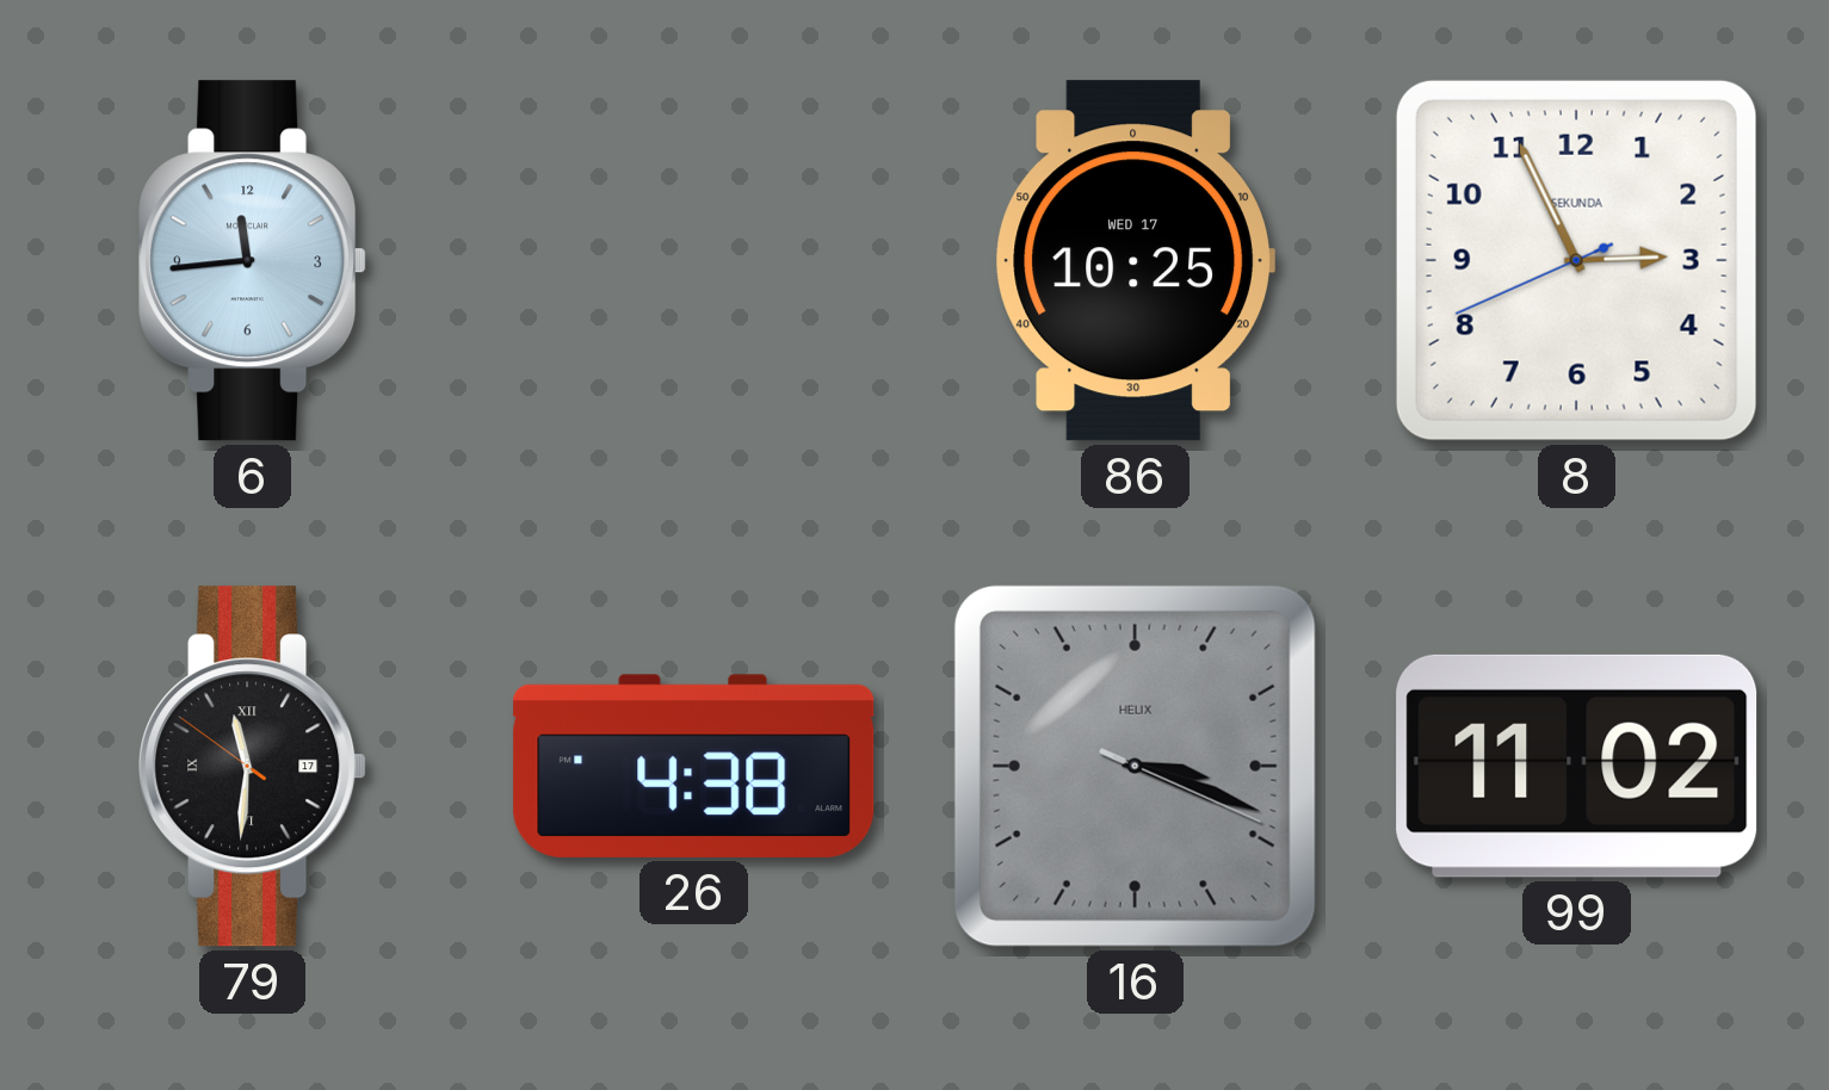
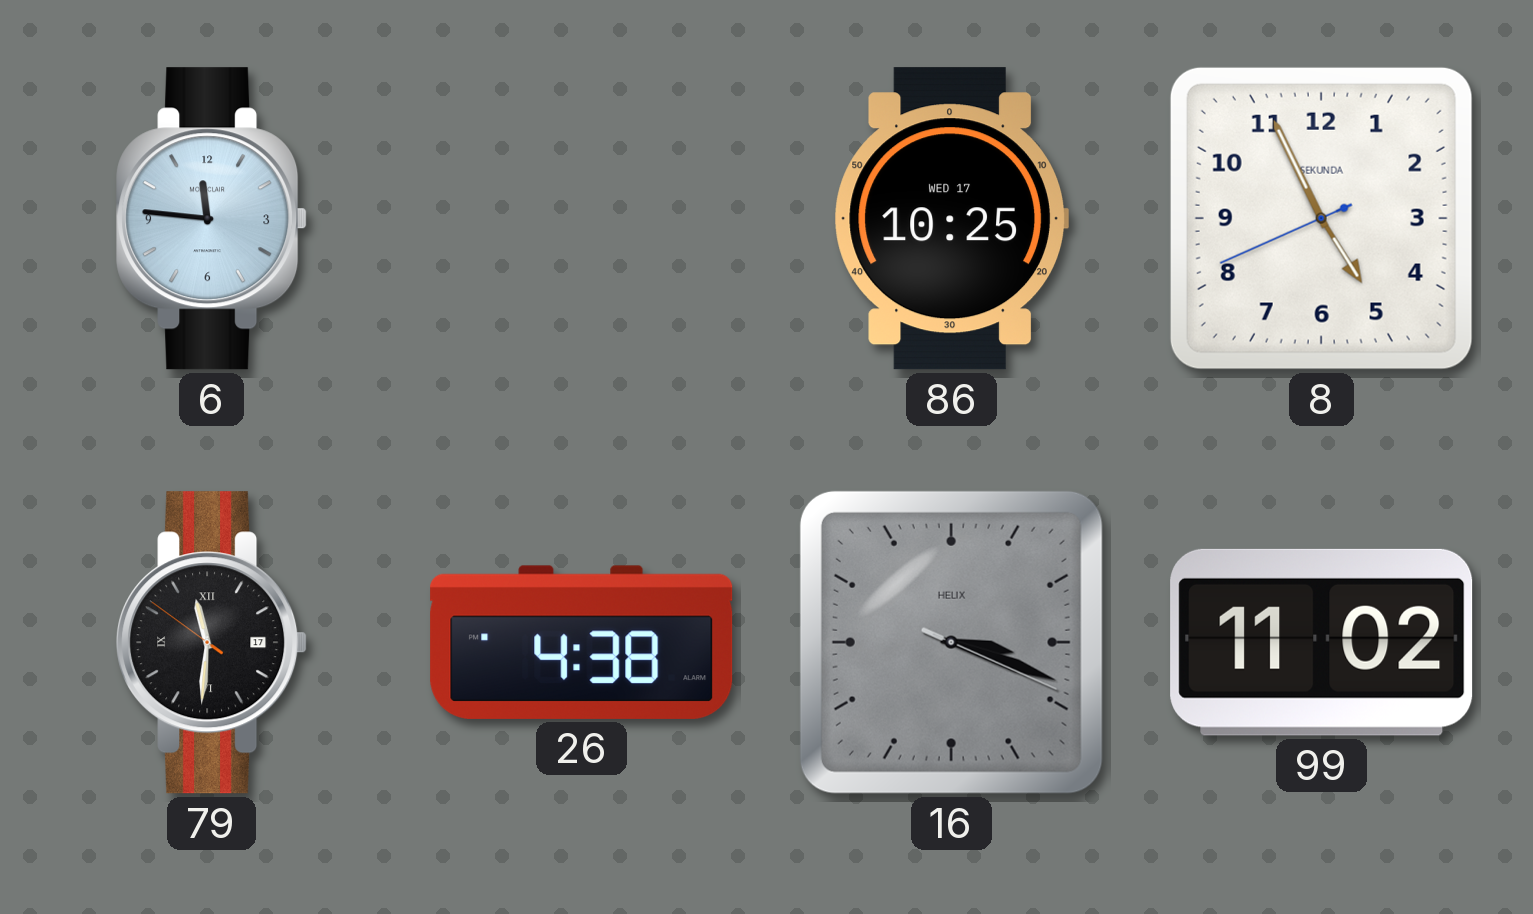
6: 11:44 -> 11:46
8: 2:55 -> 4:55
